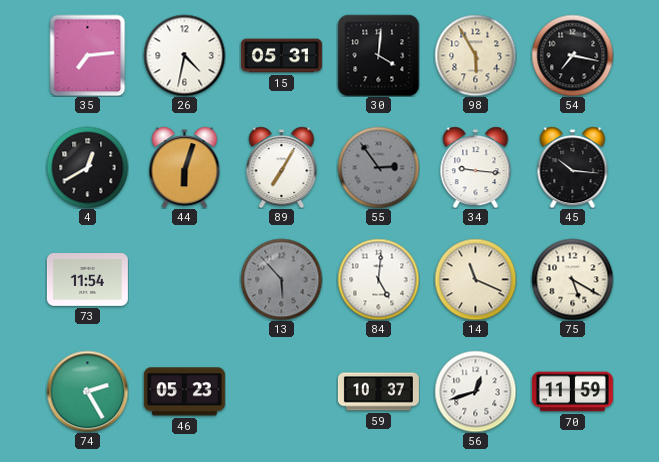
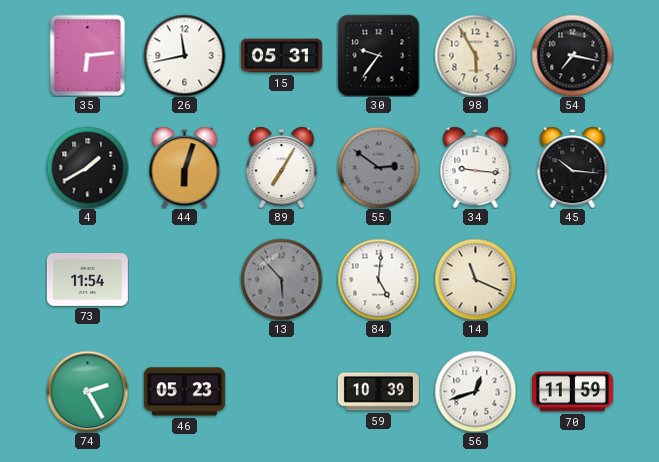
35: 7:14 -> 6:14
26: 4:32 -> 11:43
30: 4:01 -> 9:36
4: 12:40 -> 1:40
55: 2:54 -> 2:51
75: 5:20 -> none
59: 10:37 -> 10:39
